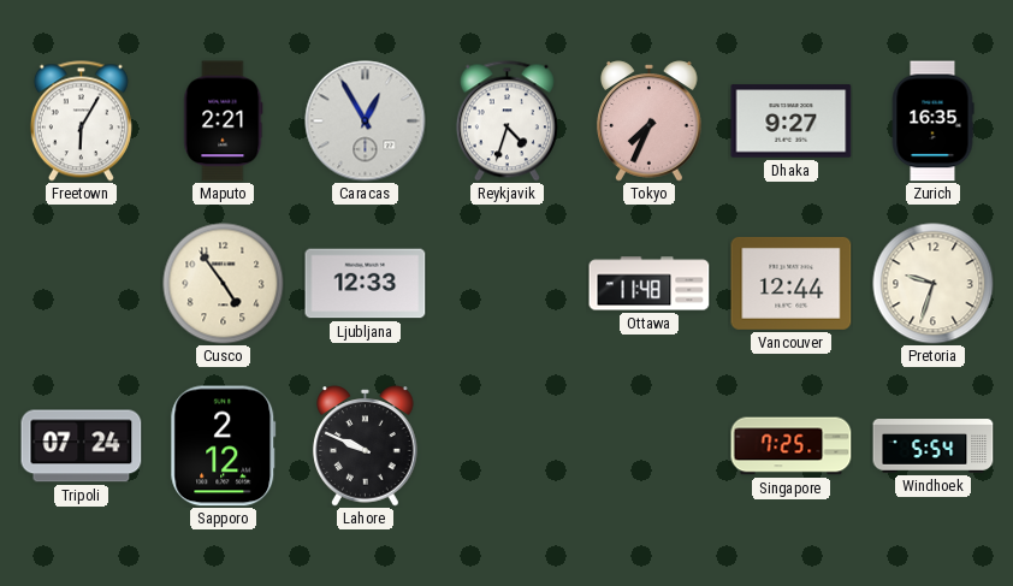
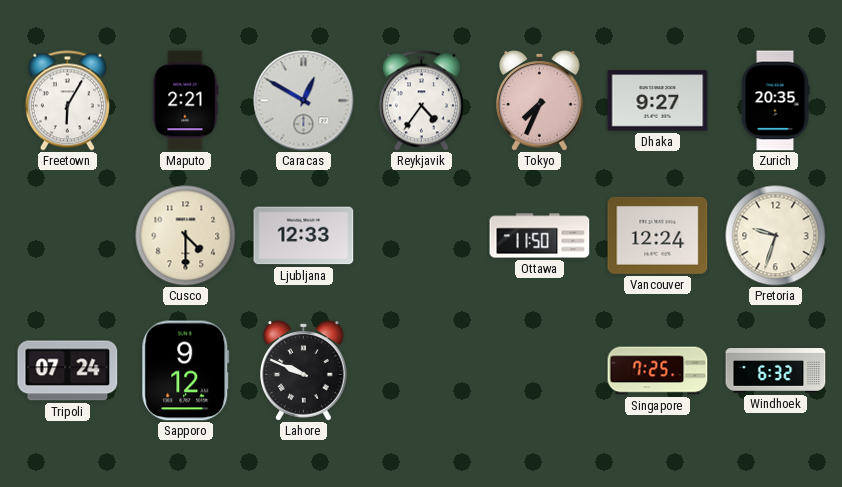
Caracas: 12:55 -> 12:50
Reykjavik: 4:33 -> 4:36
Zurich: 16:35 -> 20:35
Cusco: 4:54 -> 4:30
Ottawa: 11:48 -> 11:50
Vancouver: 12:44 -> 12:24
Sapporo: 2:12 -> 9:12
Windhoek: 5:54 -> 6:32
